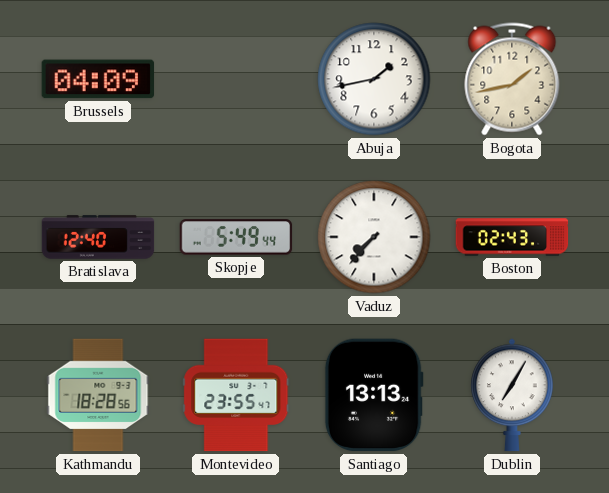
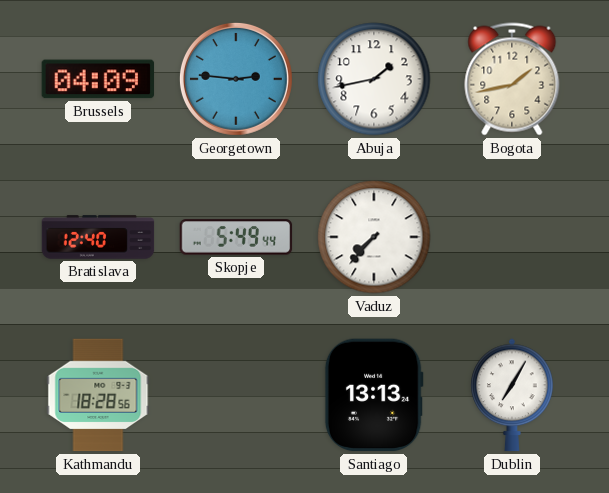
Georgetown: none -> 2:46
Boston: 02:43 -> none
Montevideo: 23:55 -> none
